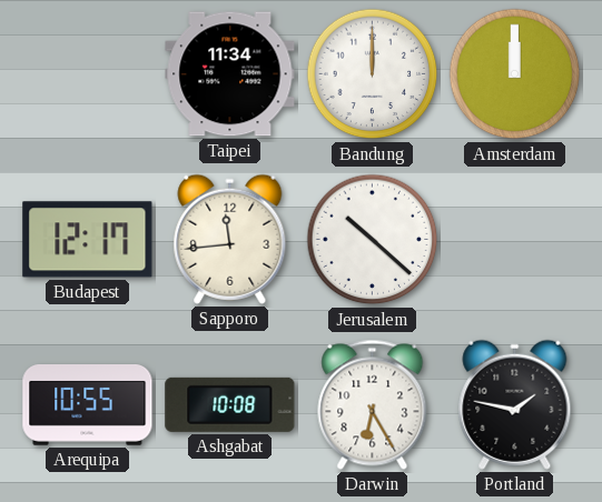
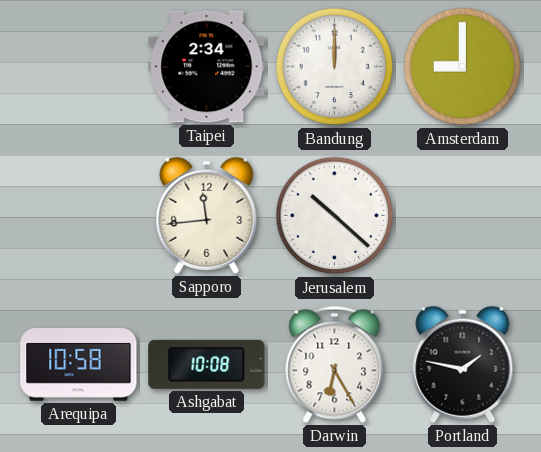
Taipei: 11:34 -> 2:34
Amsterdam: 12:00 -> 9:00
Budapest: 12:17 -> none
Arequipa: 10:55 -> 10:58
